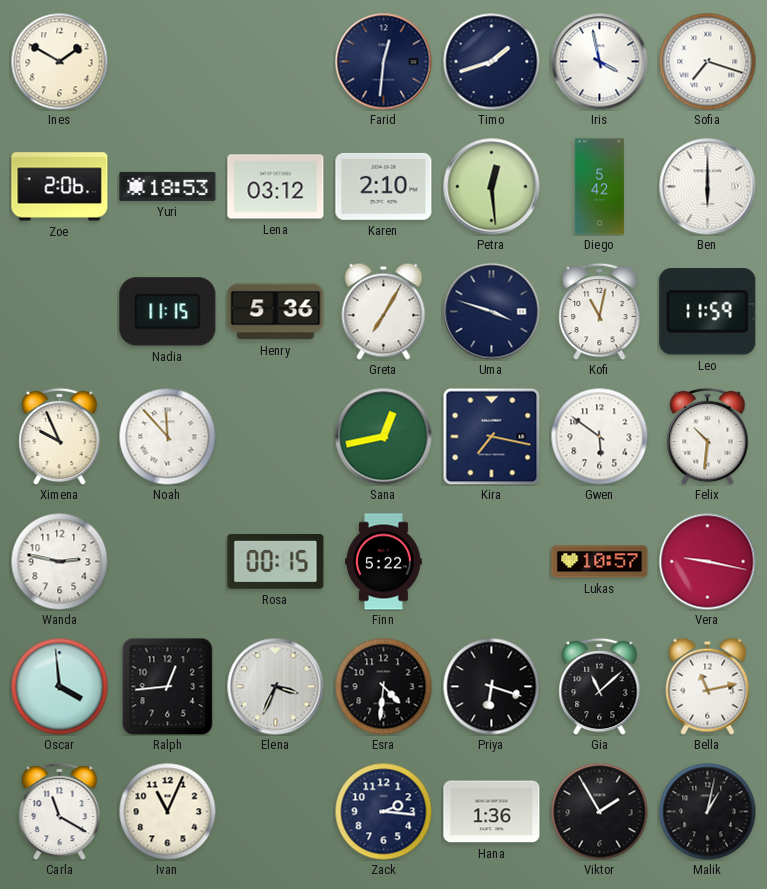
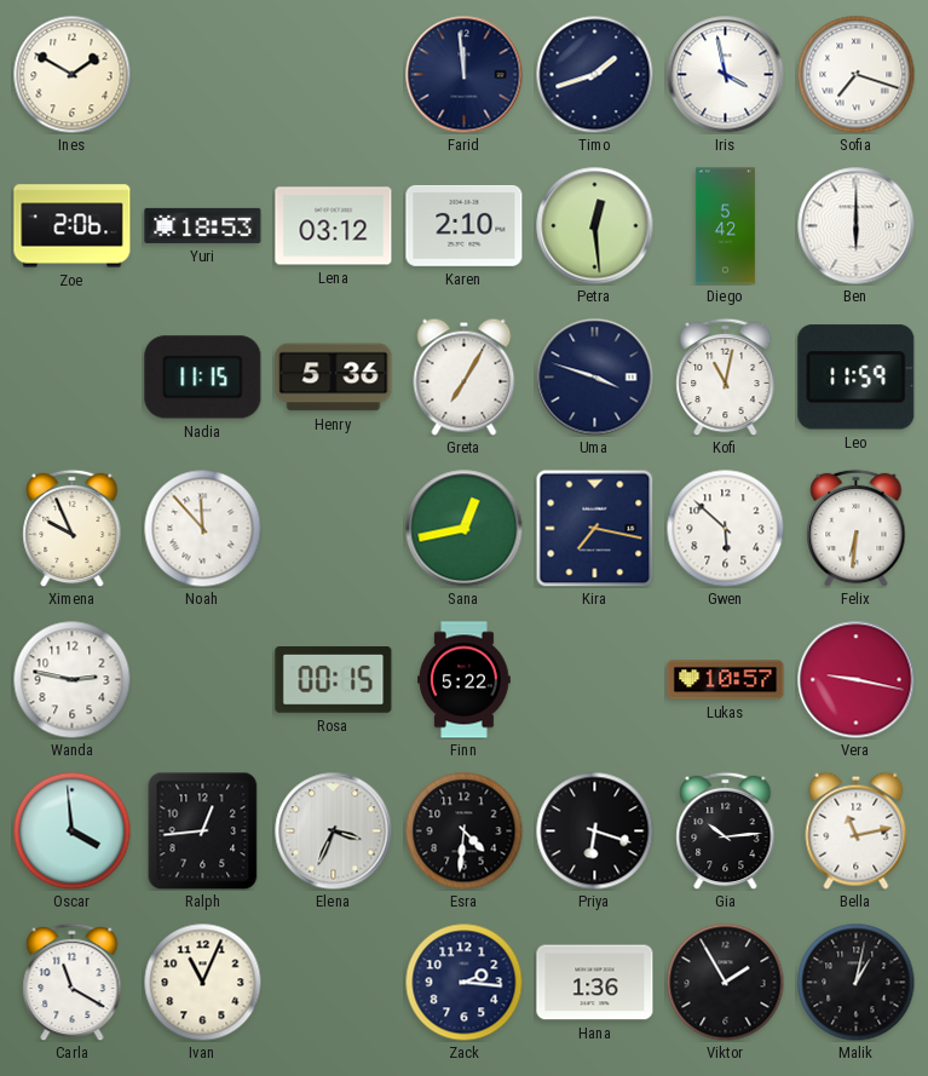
Farid: 12:31 -> 11:59
Gwen: 5:51 -> 5:52
Felix: 10:31 -> 6:31
Gia: 11:08 -> 10:14
